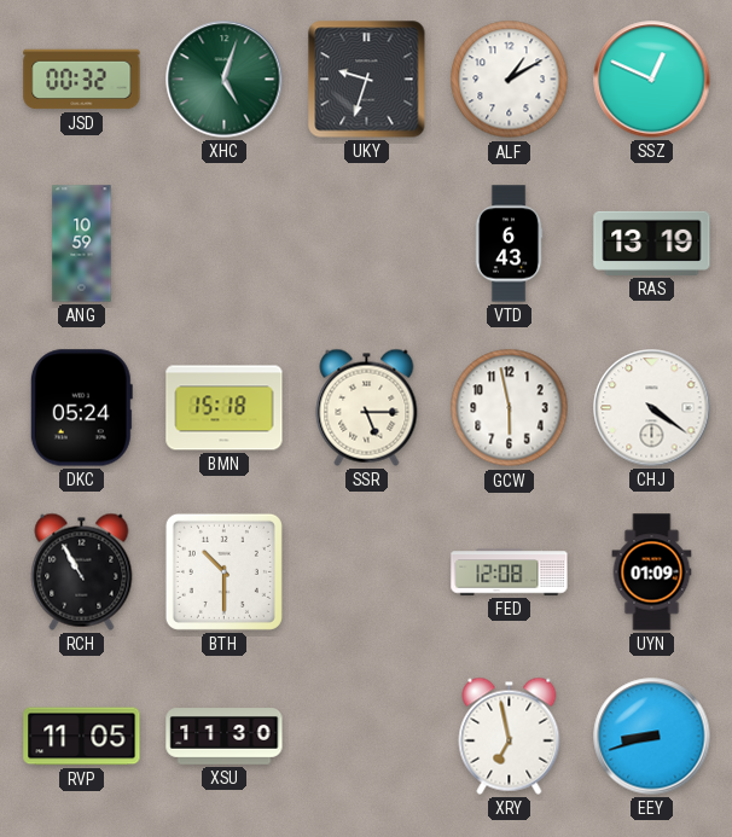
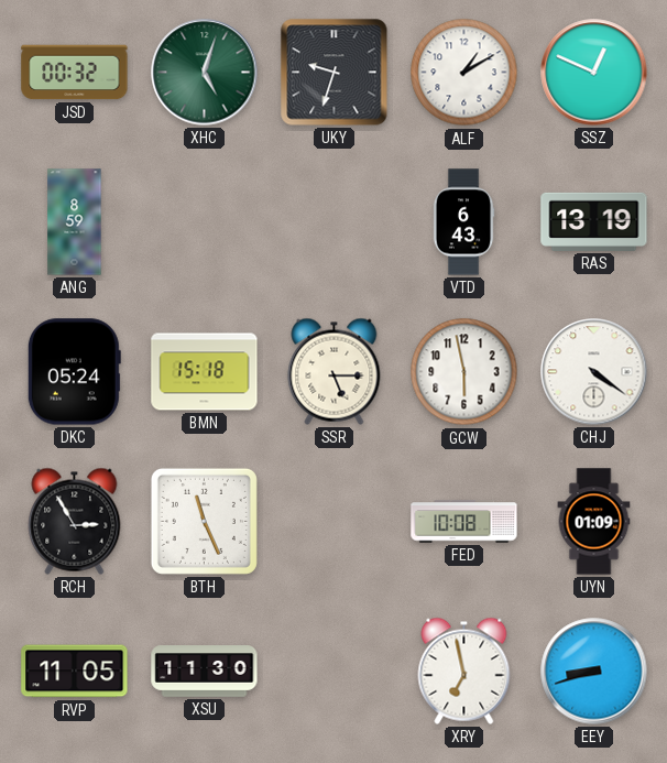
ANG: 10:59 -> 8:59
RCH: 10:55 -> 2:55
BTH: 10:30 -> 11:26
FED: 12:08 -> 10:08
